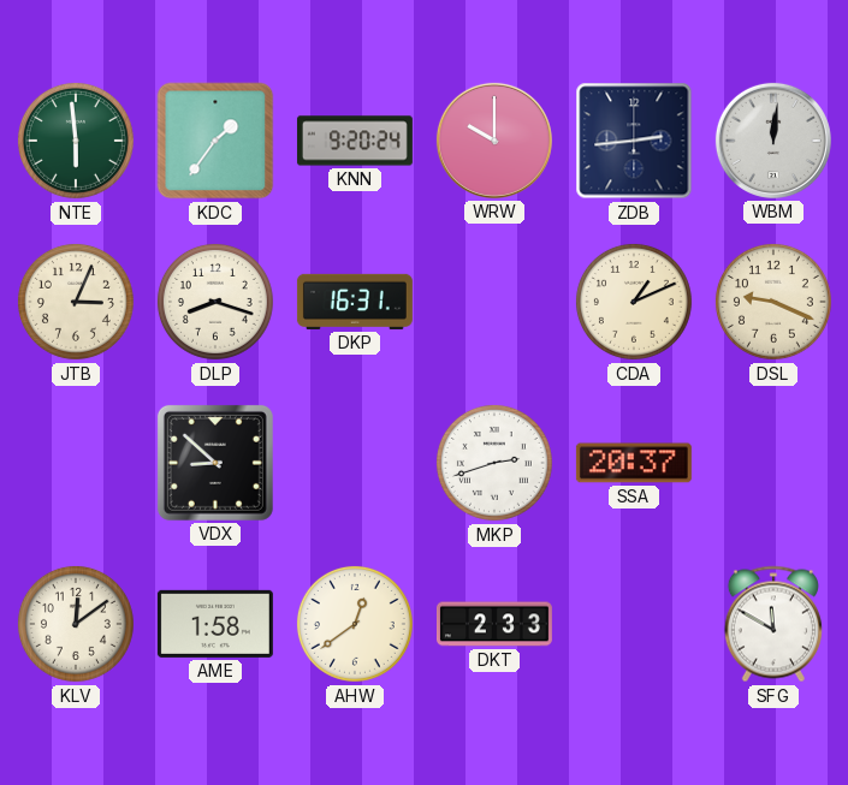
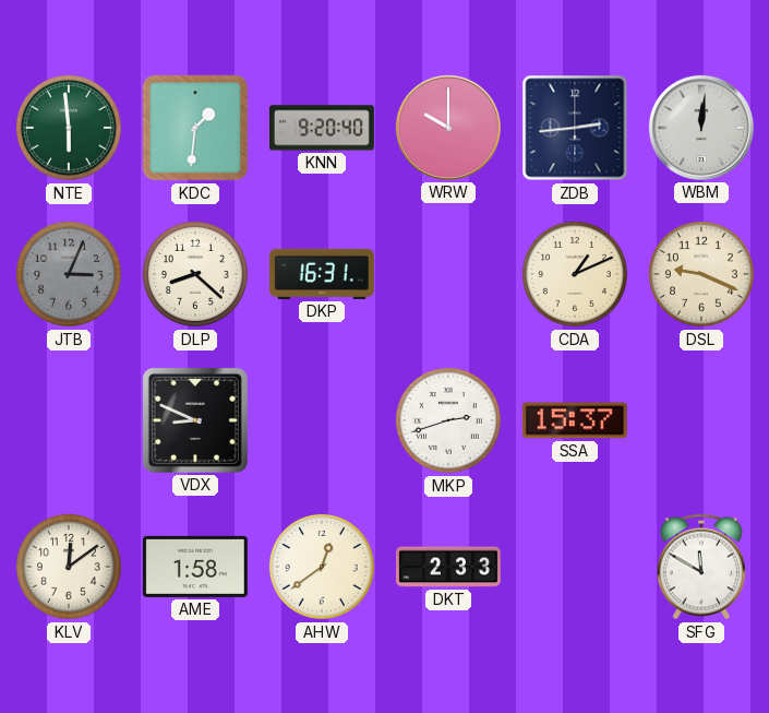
KDC: 1:36 -> 1:31
KNN: 9:20:24 -> 9:20:40
JTB dial: cream -> grey
DLP: 8:18 -> 8:22
VDX: 8:52 -> 8:49
SSA: 20:37 -> 15:37
